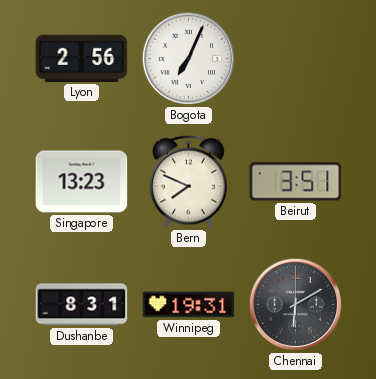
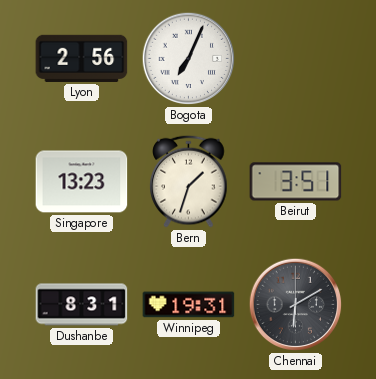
Bern: 7:49 -> 1:33
